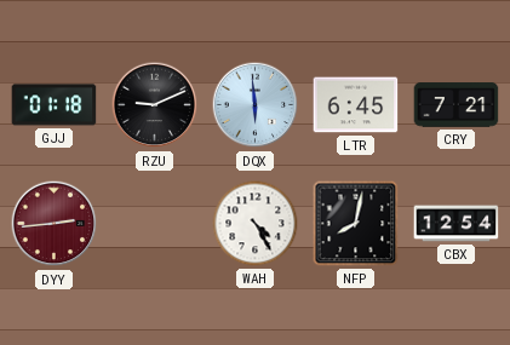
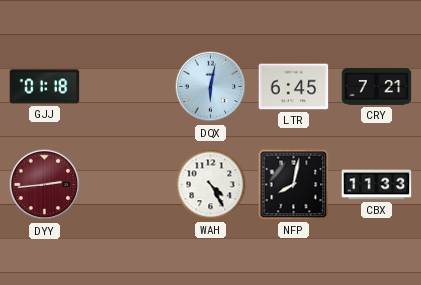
RZU: 9:11 -> none
DQX: 5:59 -> 6:02
CBX: 12:54 -> 11:33
